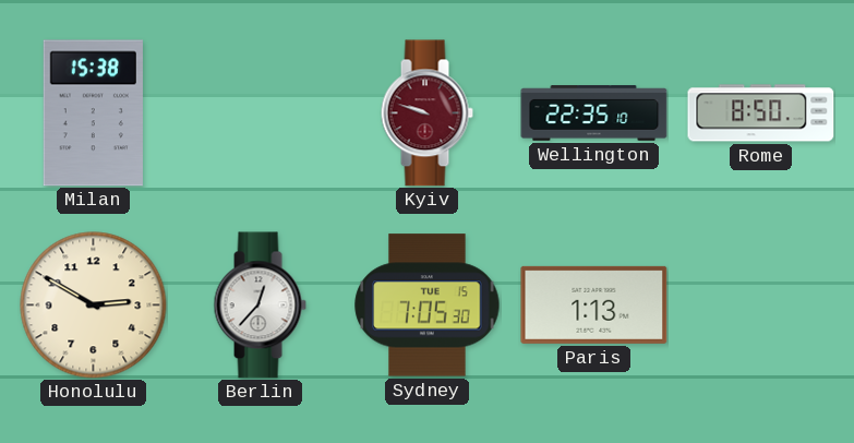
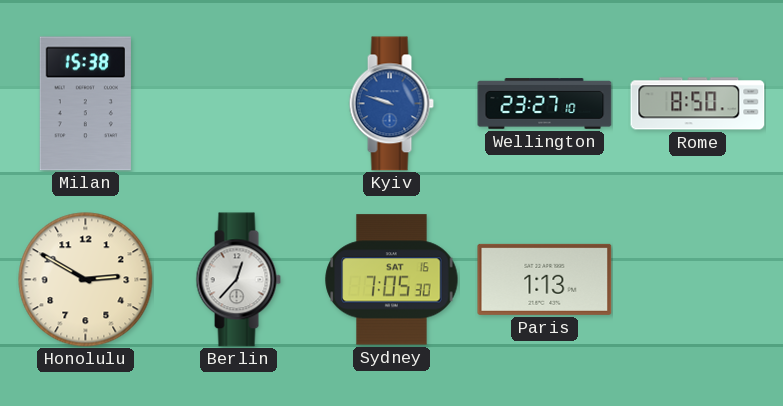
Kyiv dial: burgundy -> blue
Wellington: 22:35 -> 23:27
Sydney date: TUE 15 -> SAT 16
